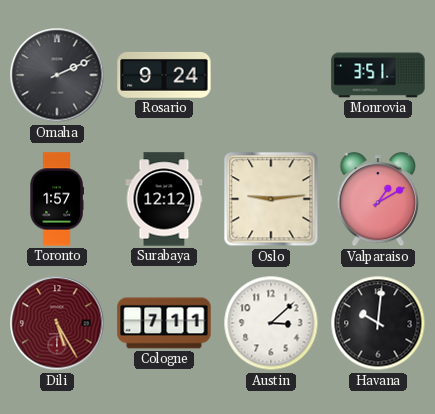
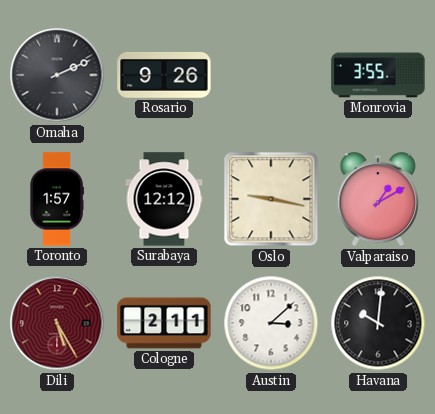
Rosario: 9:24 -> 9:26
Monrovia: 3:51 -> 3:55
Oslo: 9:14 -> 9:17
Cologne: 7:11 -> 2:11
